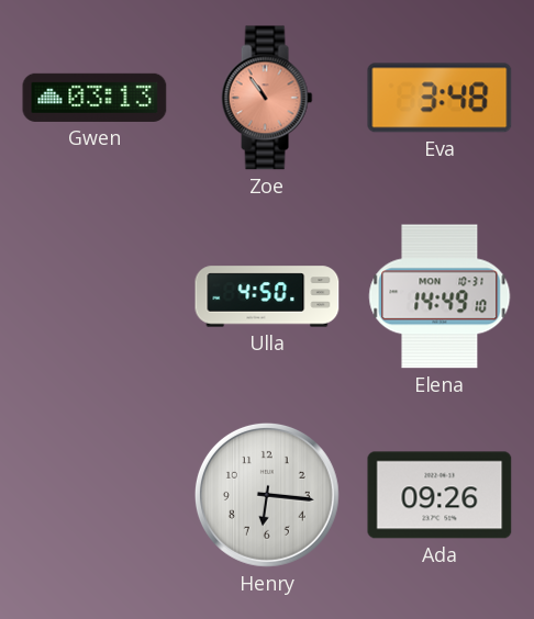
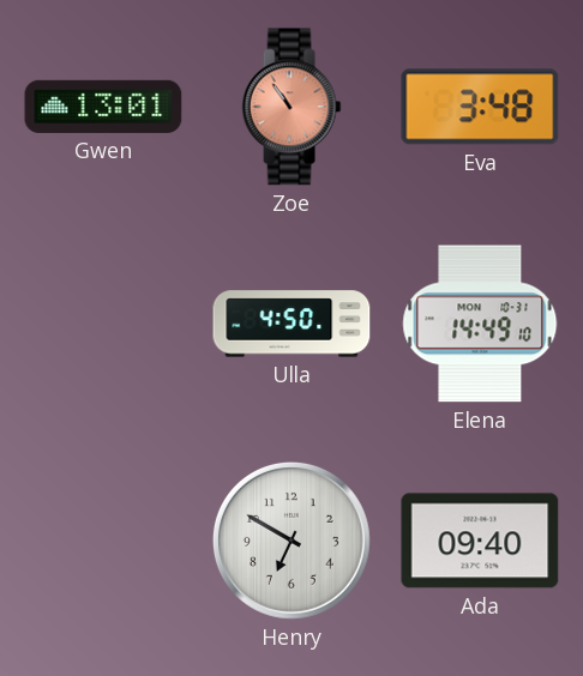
Gwen: 03:13 -> 13:01
Henry: 6:16 -> 6:50
Ada: 09:26 -> 09:40
